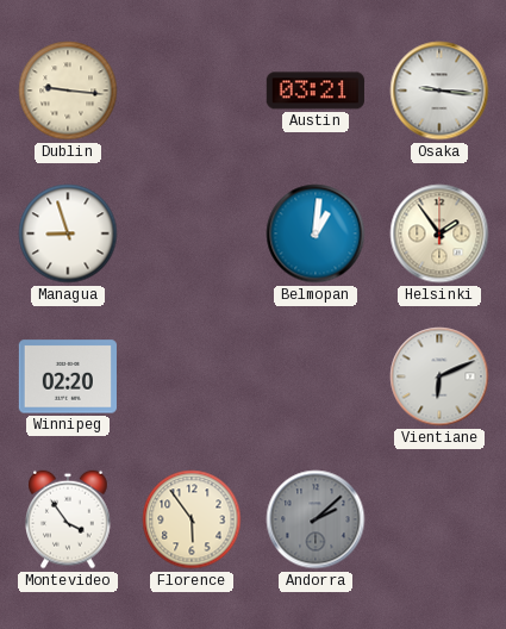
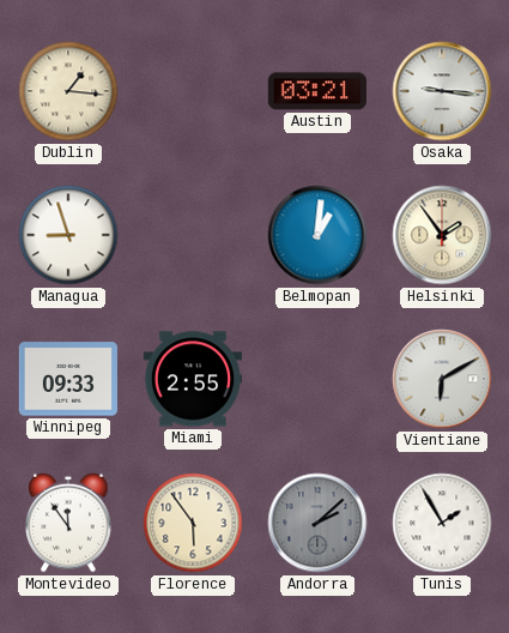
Dublin: 9:16 -> 1:16
Winnipeg: 02:20 -> 09:33
Miami: none -> 2:55
Vientiane: 6:11 -> 6:10
Montevideo: 3:54 -> 11:54
Tunis: none -> 1:55
